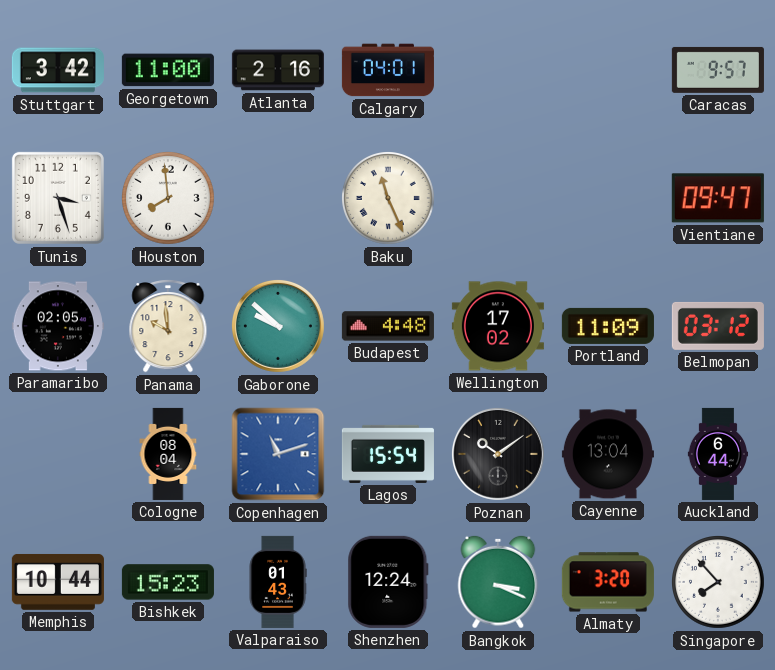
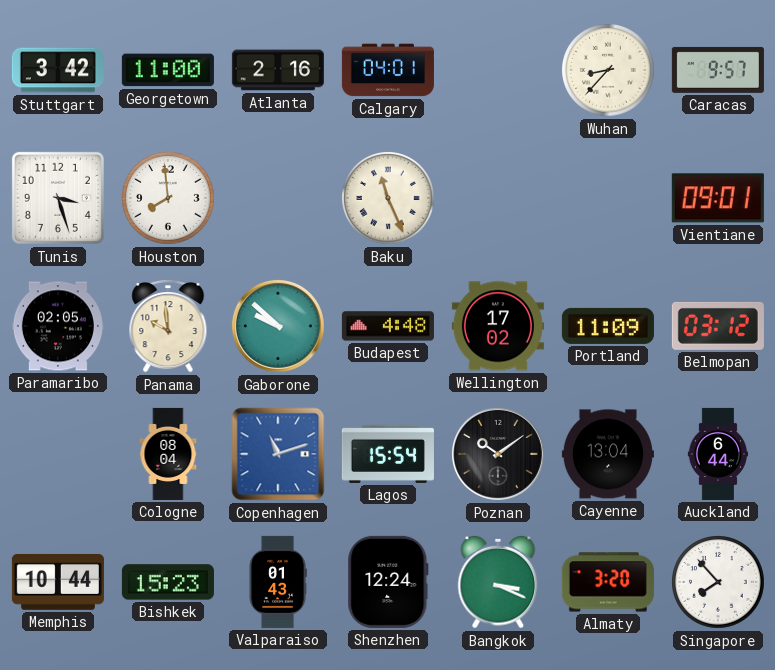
Wuhan: none -> 8:37
Vientiane: 09:47 -> 09:01
